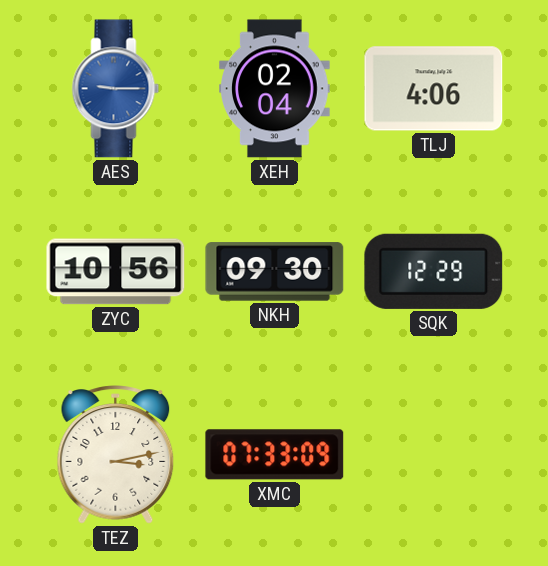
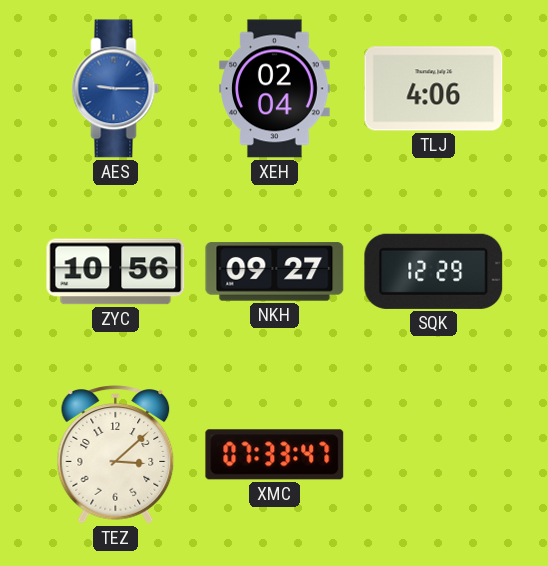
NKH: 09:30 -> 09:27
TEZ: 3:13 -> 3:08
XMC: 07:33:09 -> 07:33:47
